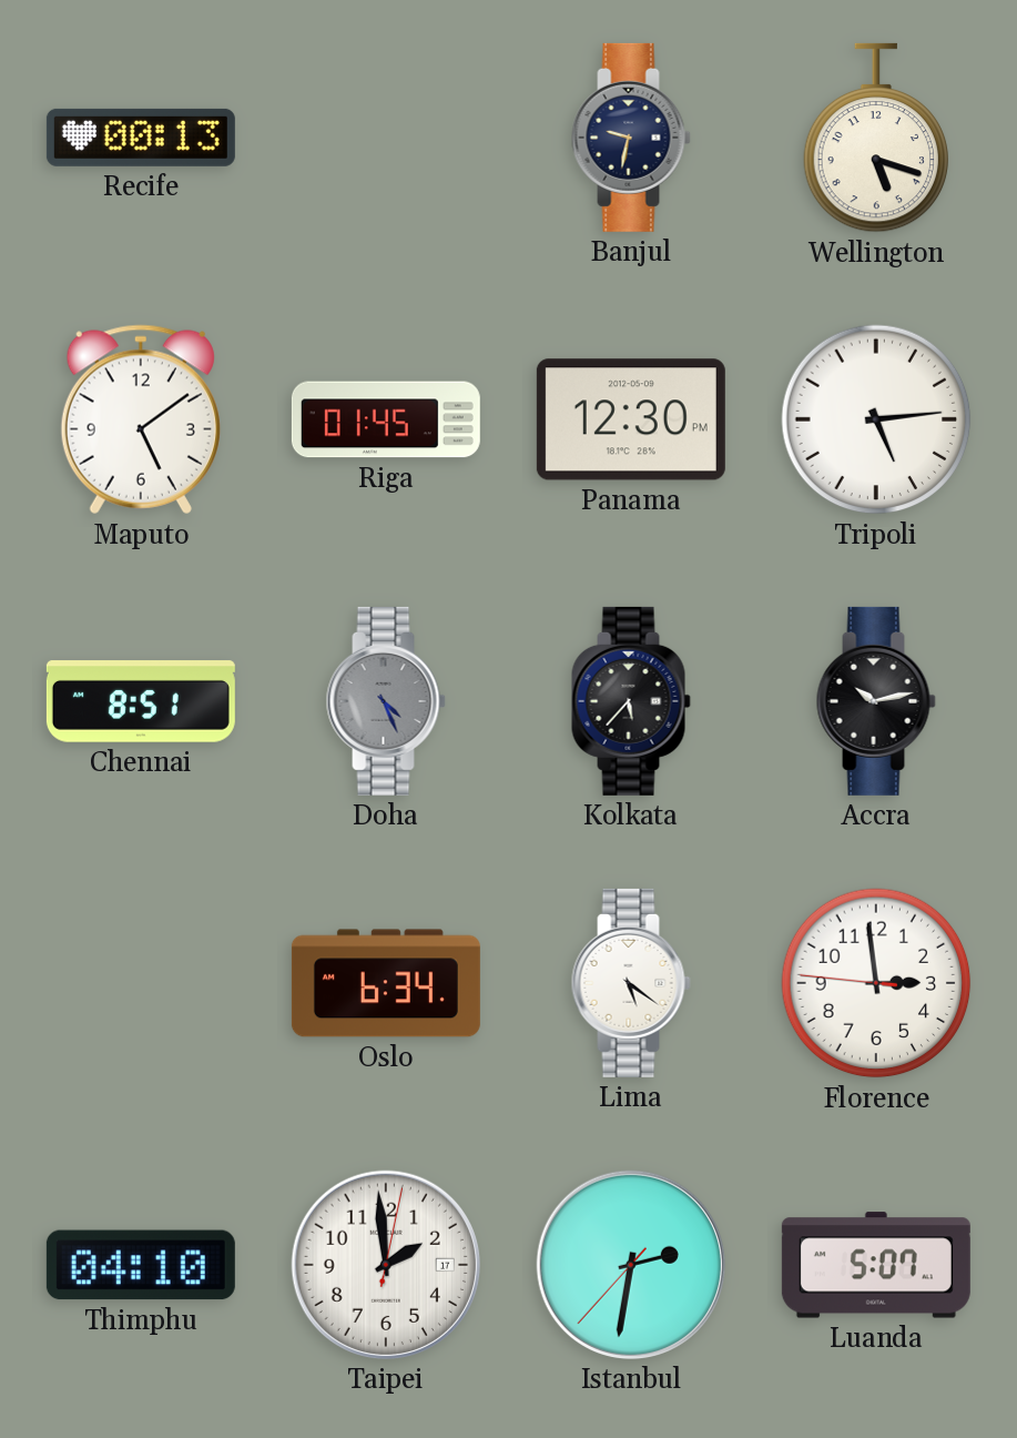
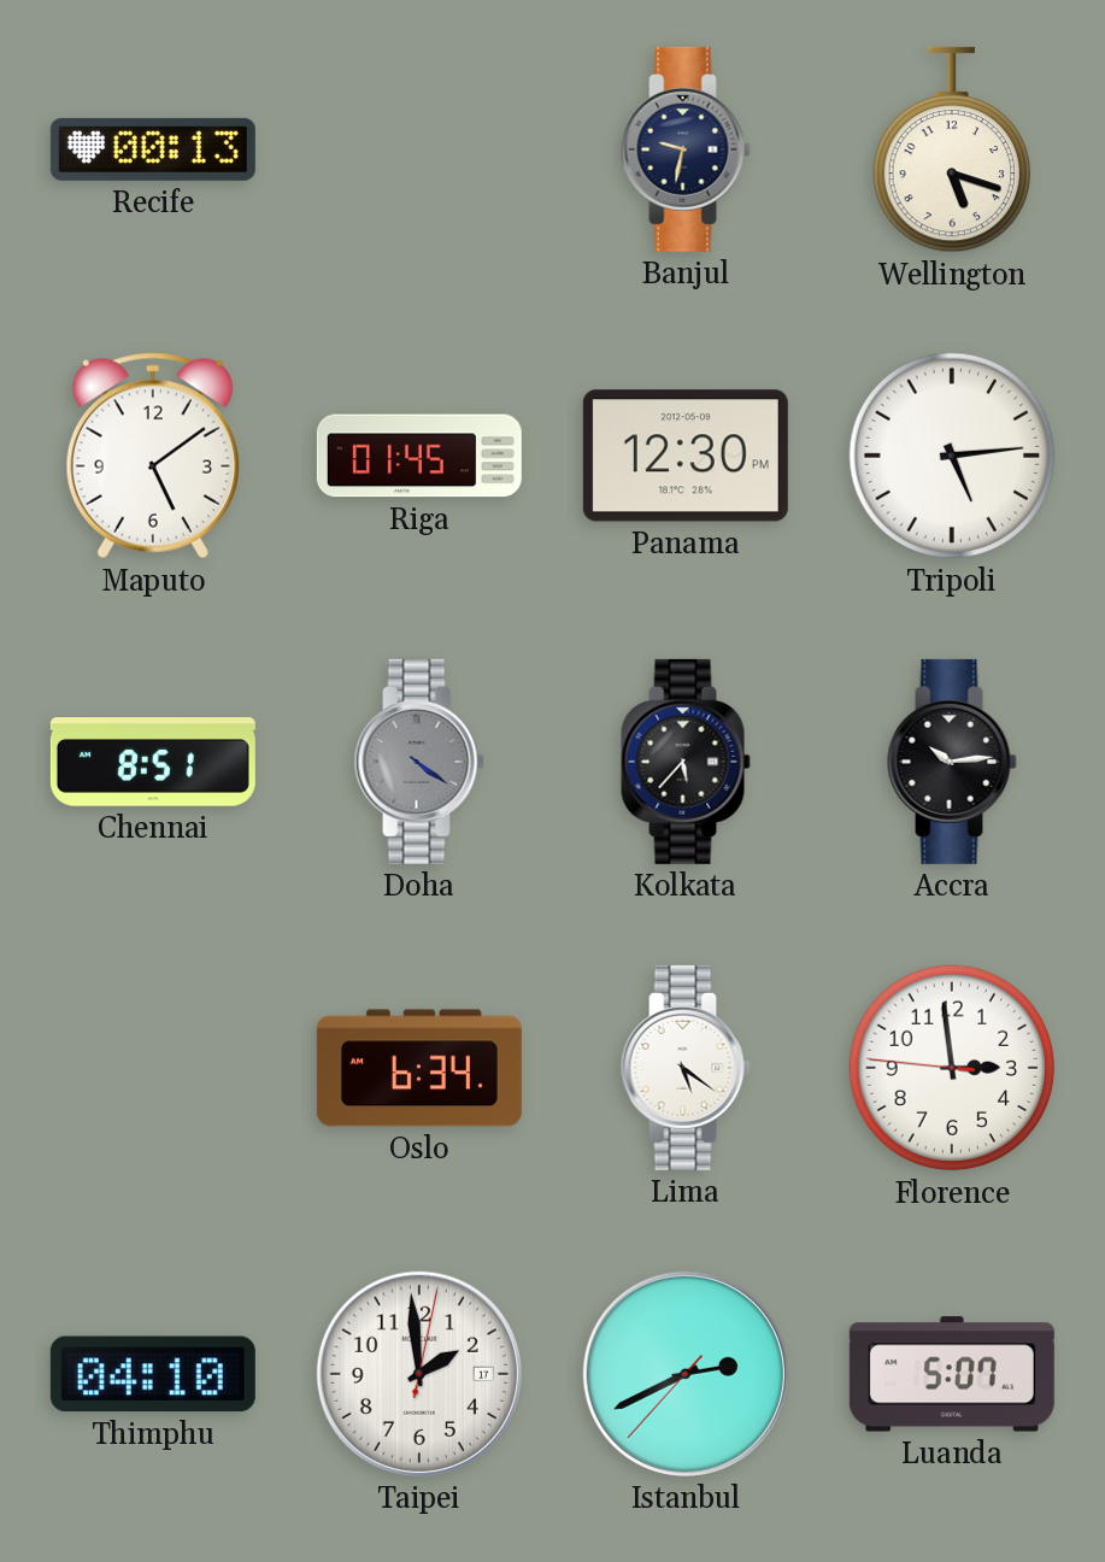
Doha: 4:26 -> 4:21
Accra: 10:13 -> 10:14
Istanbul: 2:31 -> 2:40
